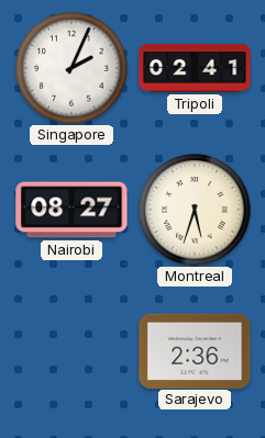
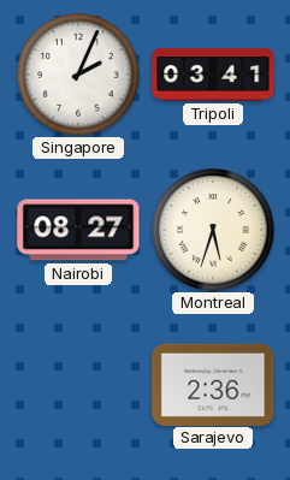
Tripoli: 02:41 -> 03:41
